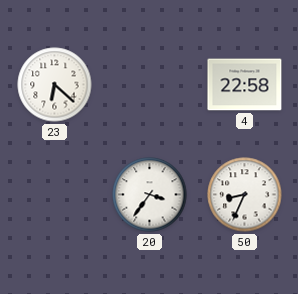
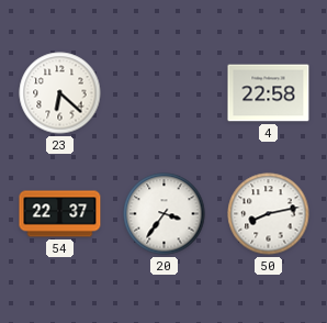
54: none -> 22:37
50: 8:34 -> 8:13
